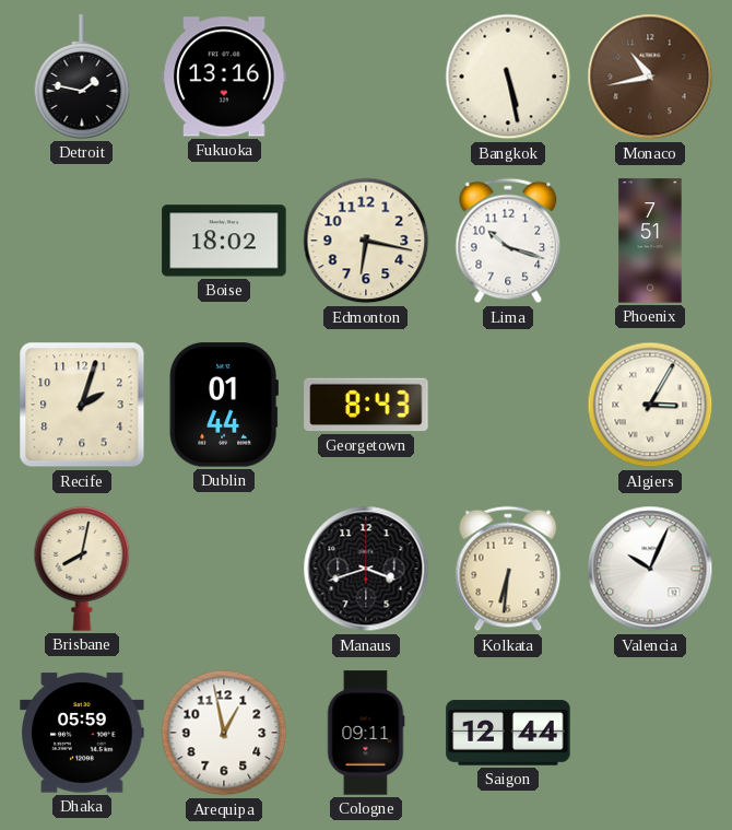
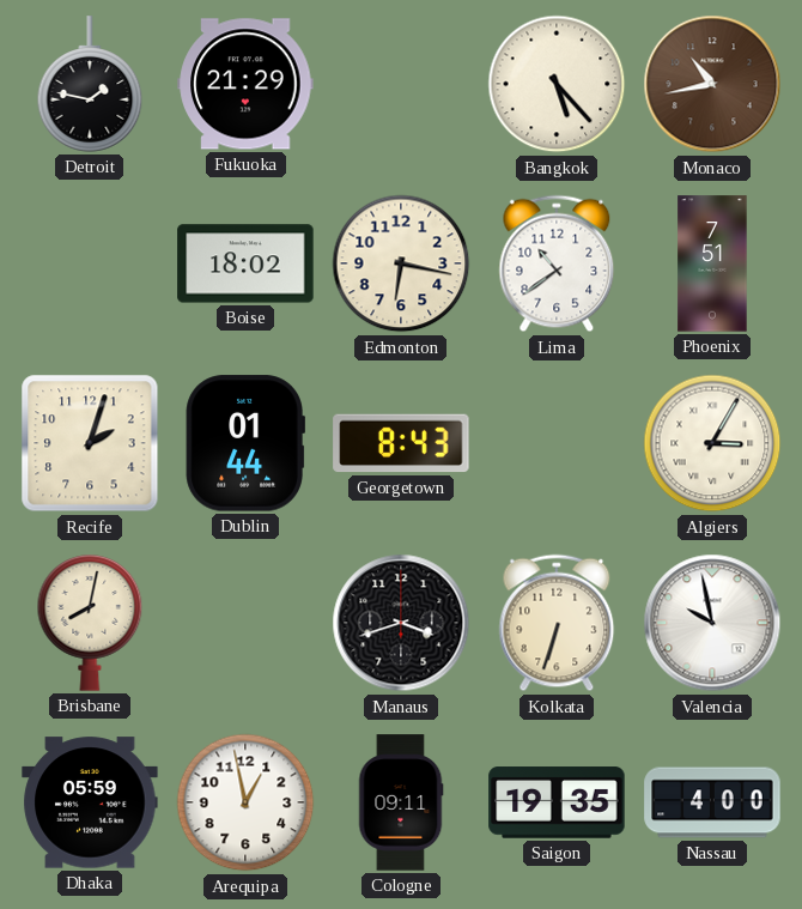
Fukuoka: 13:16 -> 21:29
Bangkok: 5:28 -> 5:23
Lima: 10:18 -> 10:39
Kolkata: 6:31 -> 6:33
Valencia: 10:04 -> 9:58
Saigon: 12:44 -> 19:35
Nassau: none -> 4:00
